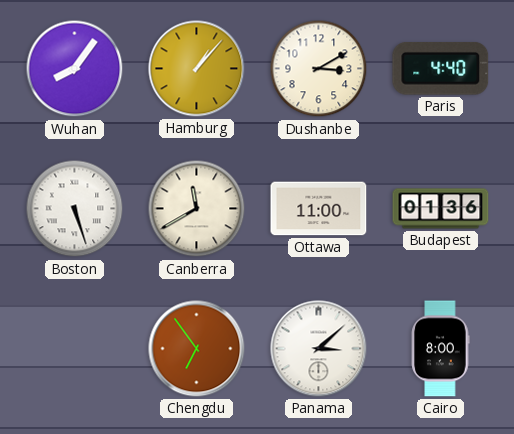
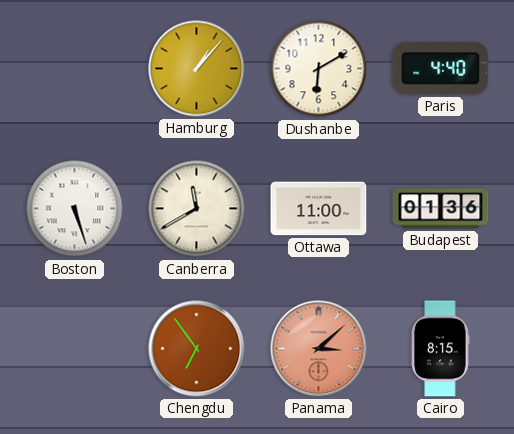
Wuhan: 8:06 -> none
Dushanbe: 3:10 -> 6:10
Panama dial: white -> salmon
Cairo: 8:00 -> 8:15
